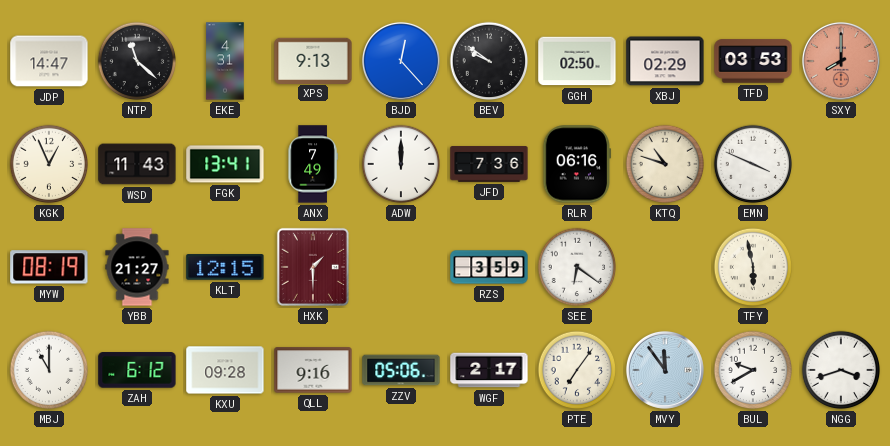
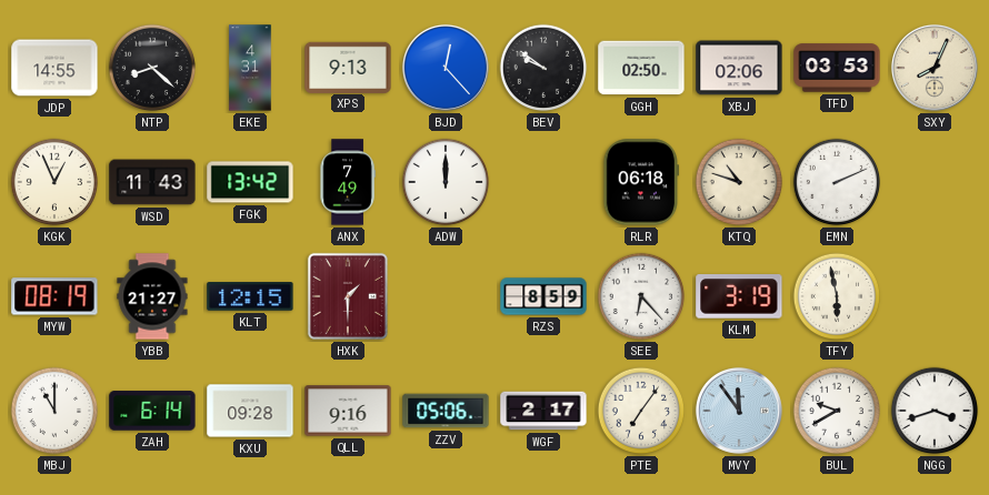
JDP: 14:47 -> 14:55
NTP: 11:22 -> 8:22
XBJ: 02:29 -> 02:06
SXY: 8:00 -> 8:04
SXY dial: salmon -> cream
FGK: 13:41 -> 13:42
JFD: 7:36 -> none
RLR: 06:16 -> 06:18
EMN: 3:49 -> 2:11
RZS: 3:59 -> 8:59
SEE: 6:21 -> 6:23
KLM: none -> 3:19
ZAH: 6:12 -> 6:14
